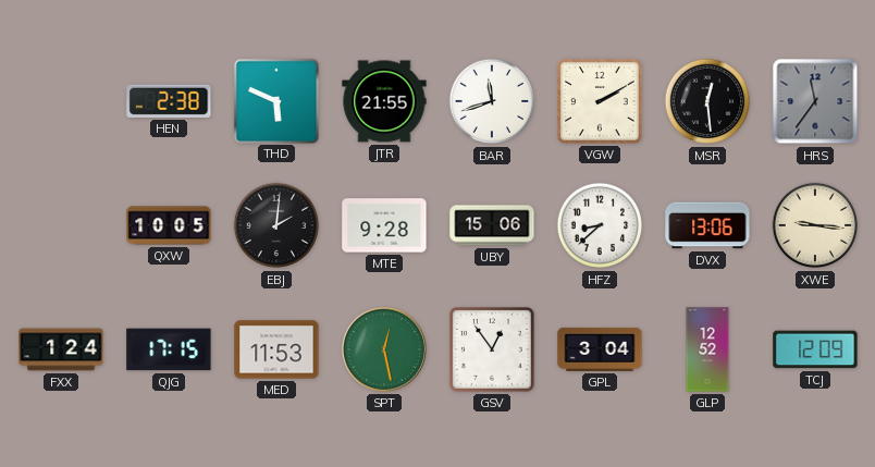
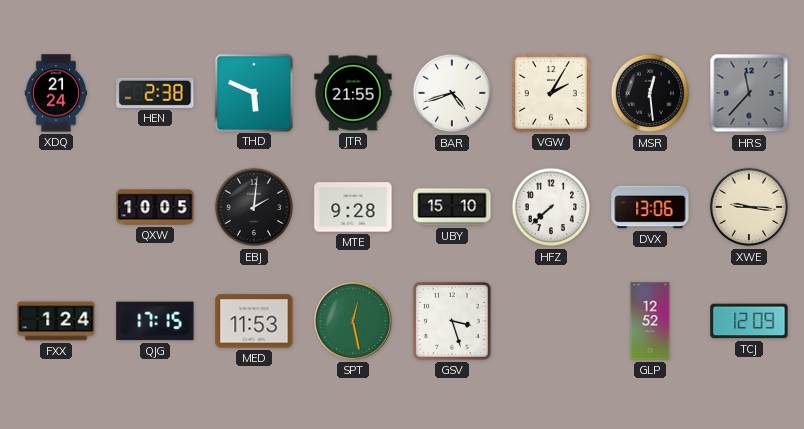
XDQ: none -> 21:24
BAR: 11:42 -> 4:42
VGW: 2:10 -> 2:05
HRS: 11:36 -> 11:37
UBY: 15:06 -> 15:10
HFZ: 8:38 -> 7:38
GSV: 12:54 -> 3:27
GPL: 3:04 -> none
